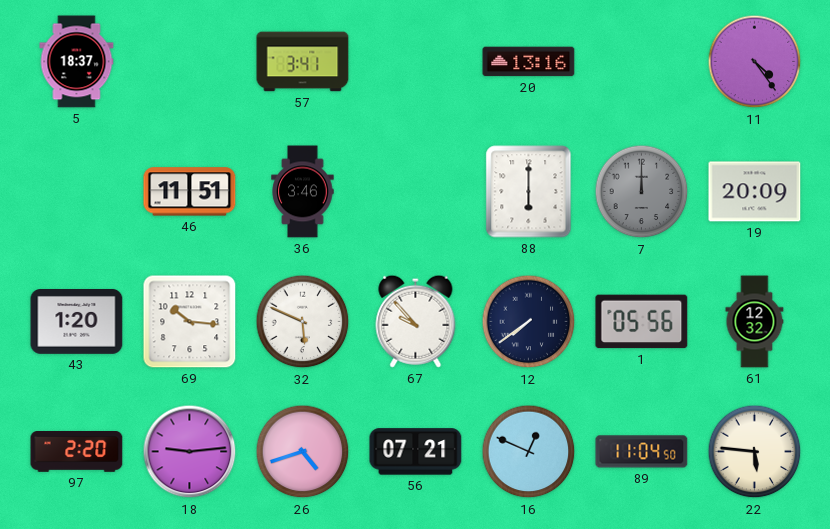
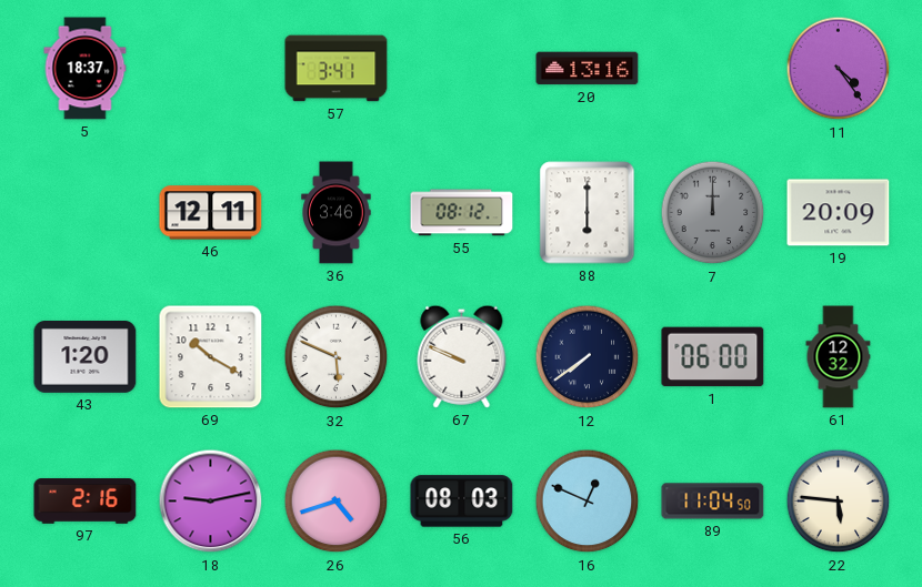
46: 11:51 -> 12:11
55: none -> 08:12
69: 10:16 -> 10:20
67: 9:53 -> 9:49
1: 05:56 -> 06:00
97: 2:20 -> 2:16
18: 9:14 -> 9:13
56: 07:21 -> 08:03
